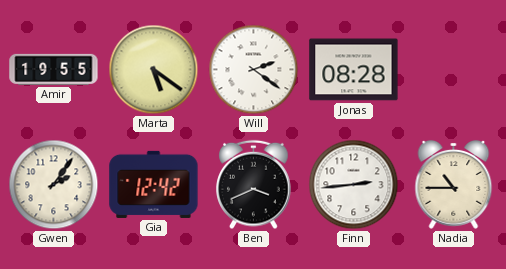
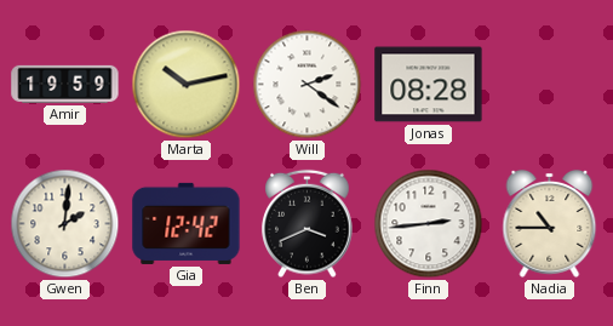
Amir: 19:55 -> 19:59
Marta: 5:21 -> 10:13
Gwen: 2:06 -> 2:01
